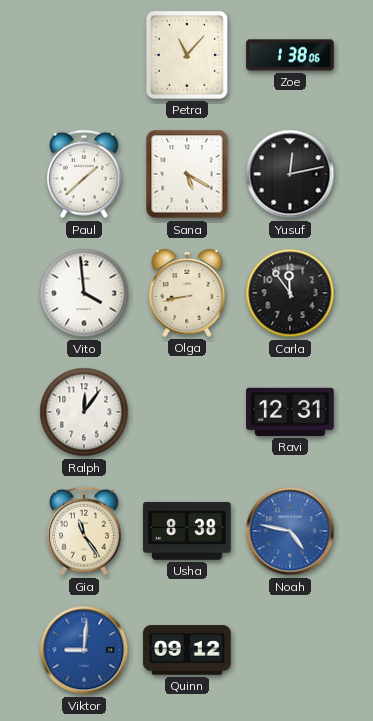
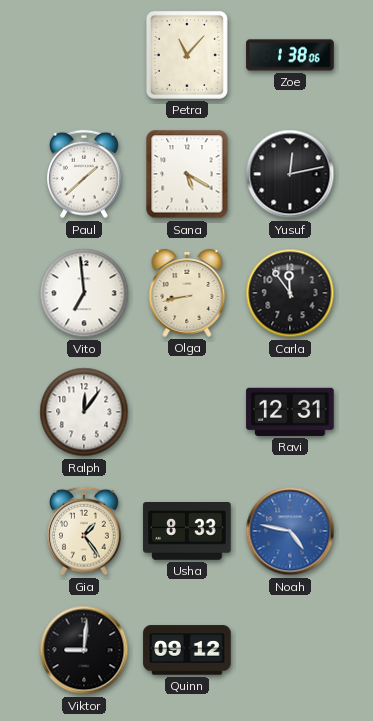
Vito: 3:59 -> 6:59
Gia: 11:24 -> 1:24
Usha: 8:38 -> 8:33
Viktor dial: blue -> black
